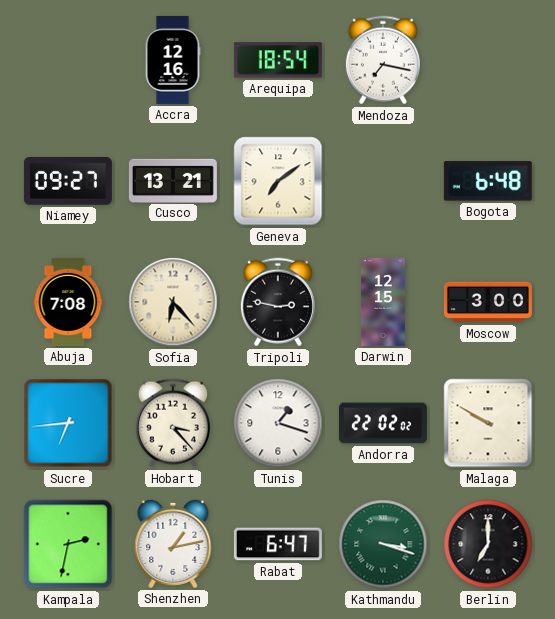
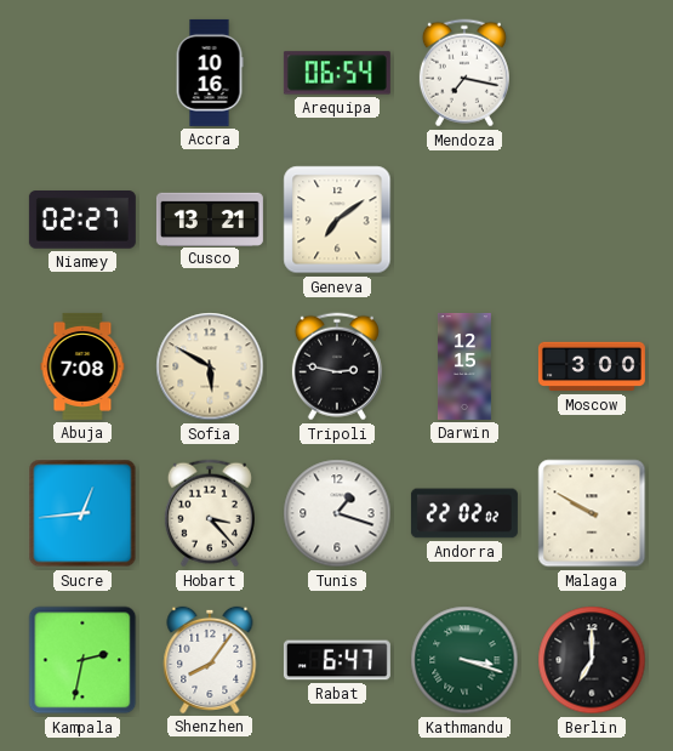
Accra: 12:16 -> 10:16
Arequipa: 18:54 -> 06:54
Niamey: 09:27 -> 02:27
Bogota: 6:48 -> none
Sofia: 6:23 -> 5:50
Sucre: 6:44 -> 12:44
Shenzhen: 1:13 -> 8:06
